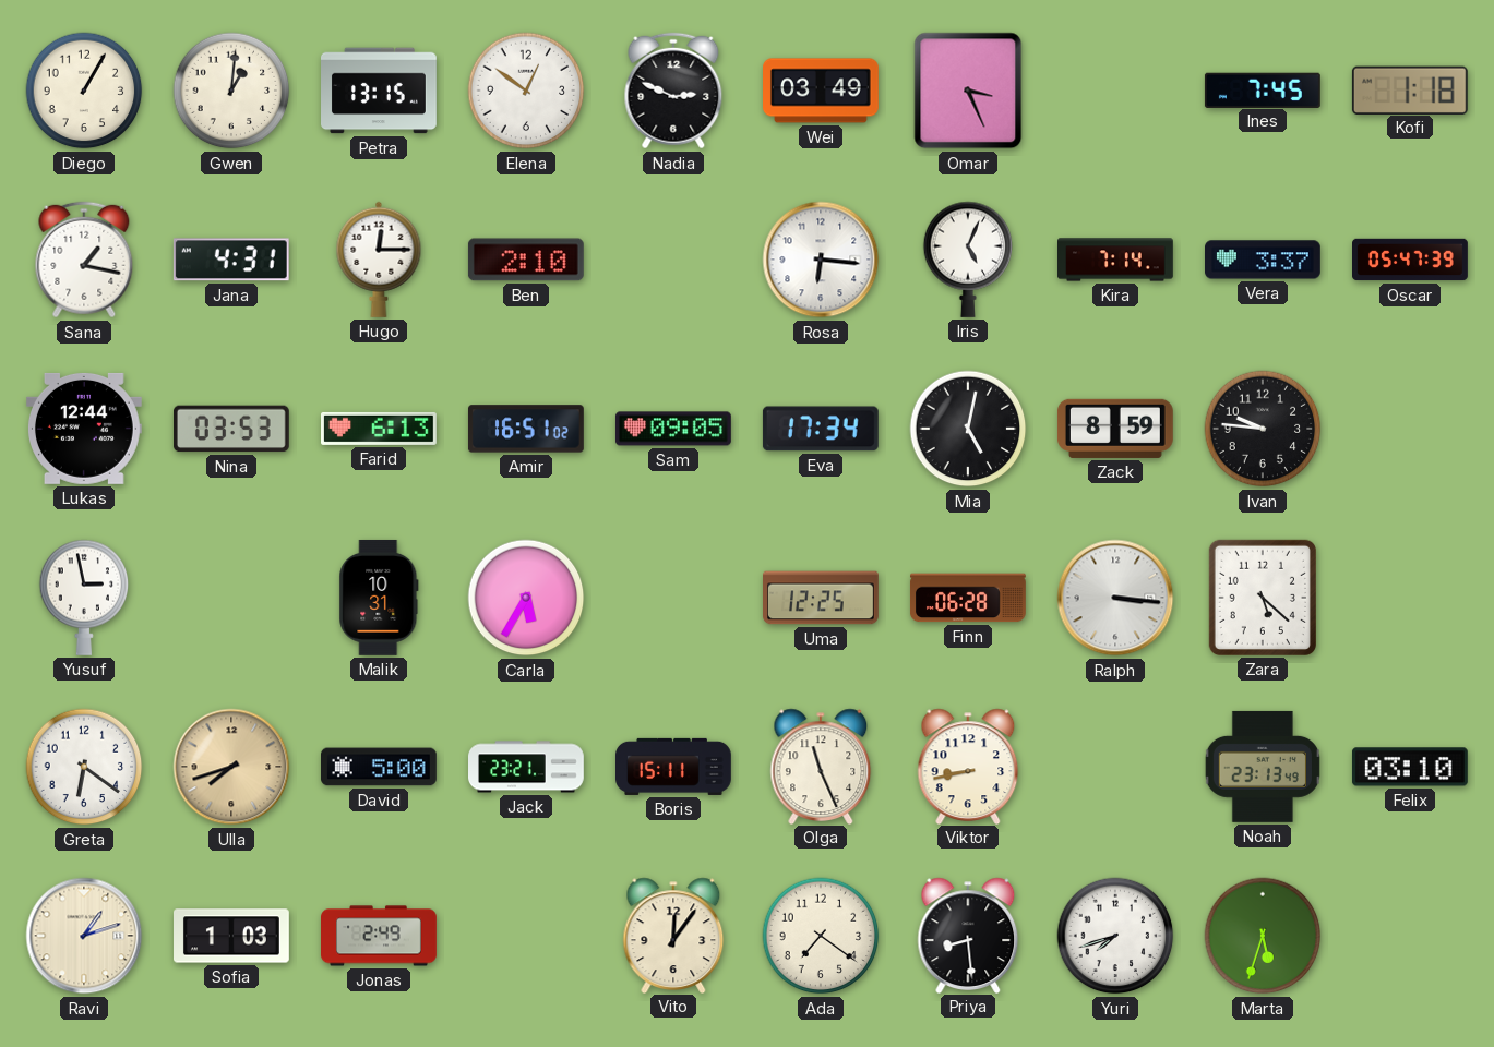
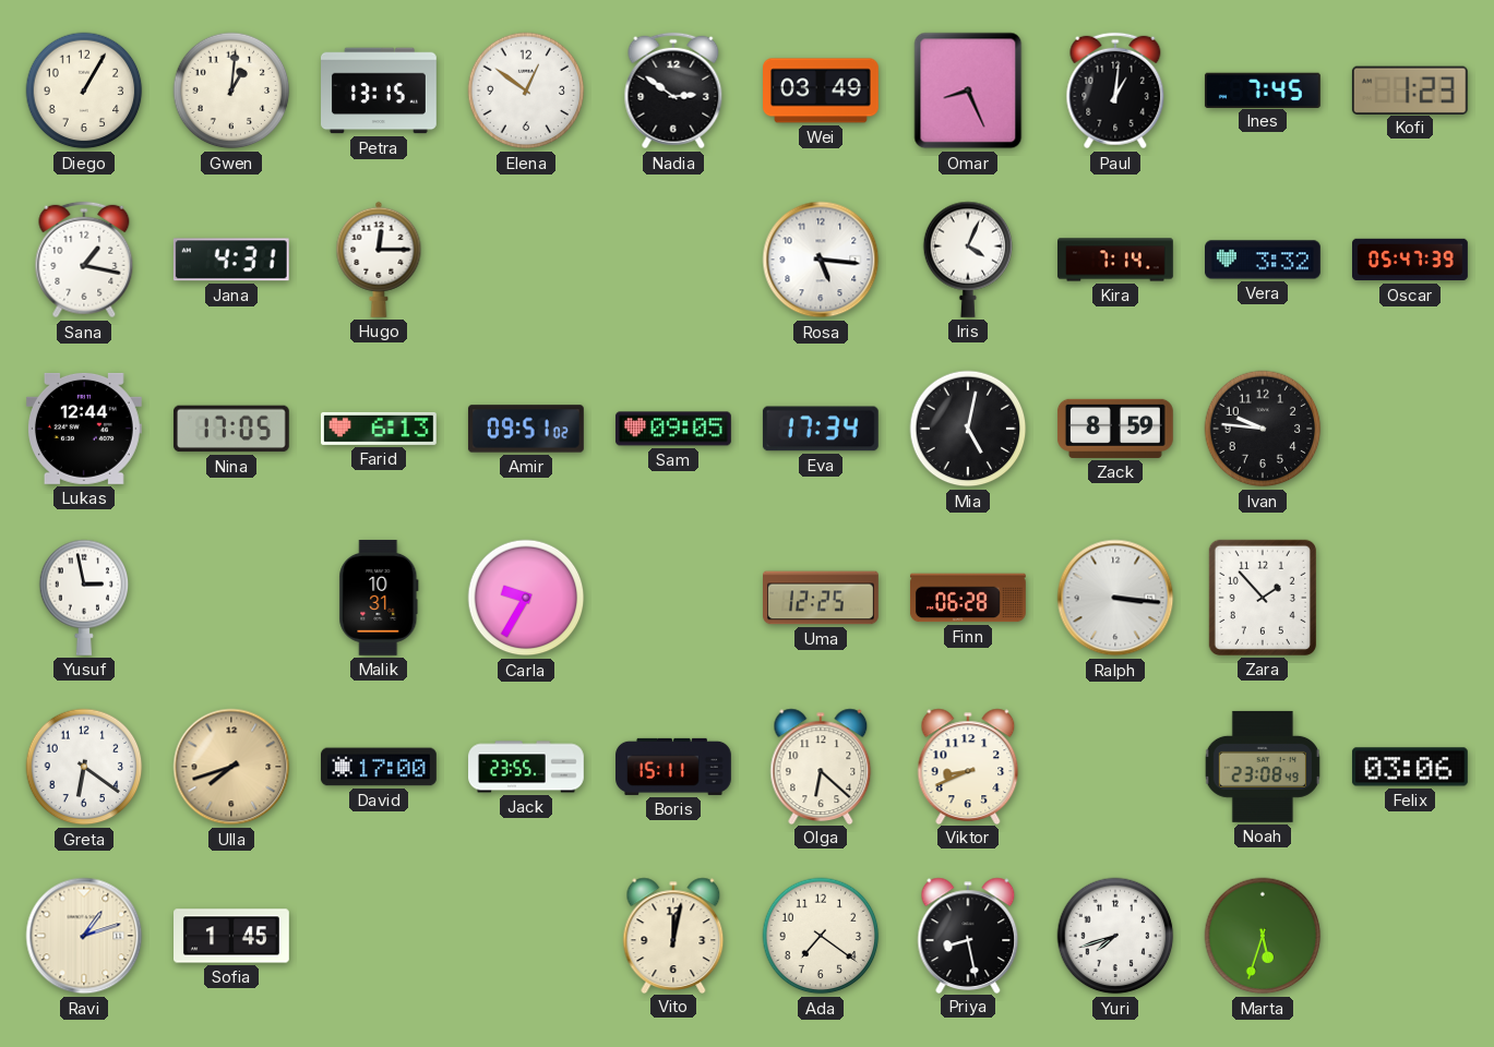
Nadia: 2:49 -> 2:51
Omar: 3:26 -> 8:26
Paul: none -> 1:01
Kofi: 1:18 -> 1:23
Ben: 2:10 -> none
Rosa: 6:16 -> 5:16
Iris: 5:04 -> 4:04
Vera: 3:37 -> 3:32
Nina: 03:53 -> 17:05
Amir: 16:51 -> 09:51
Carla: 5:35 -> 9:35
Zara: 5:22 -> 1:53
David: 5:00 -> 17:00
Jack: 23:21 -> 23:55
Olga: 11:26 -> 6:22
Viktor: 8:43 -> 8:41
Noah: 23:13 -> 23:08
Felix: 03:10 -> 03:06
Sofia: 1:03 -> 1:45
Jonas: 2:49 -> none
Vito: 12:06 -> 12:02
Priya: 8:29 -> 8:28
